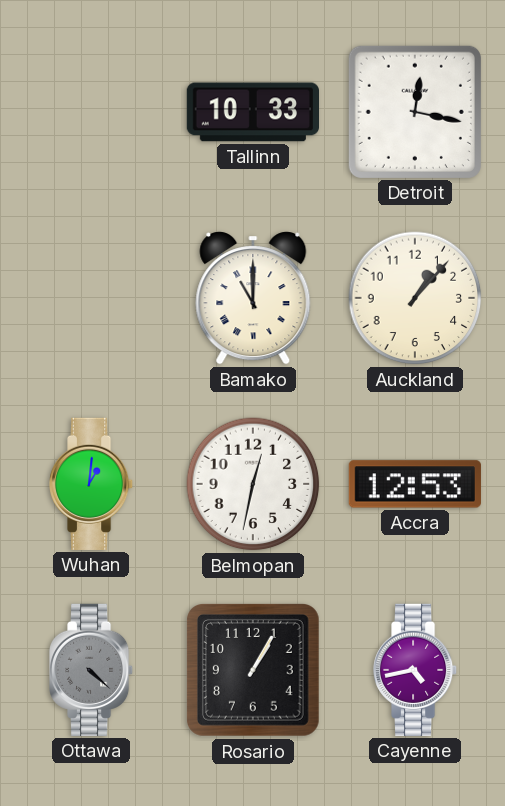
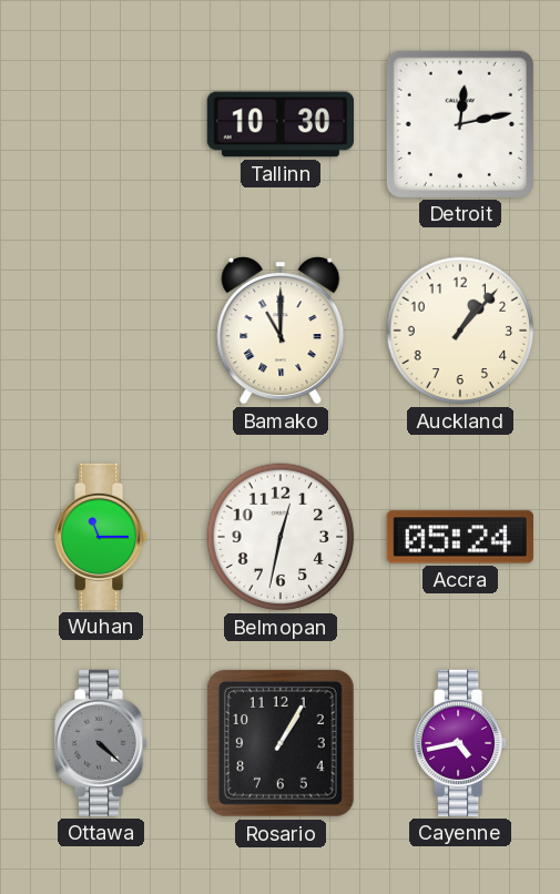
Tallinn: 10:33 -> 10:30
Detroit: 12:17 -> 12:13
Wuhan: 1:01 -> 11:15
Accra: 12:53 -> 05:24
